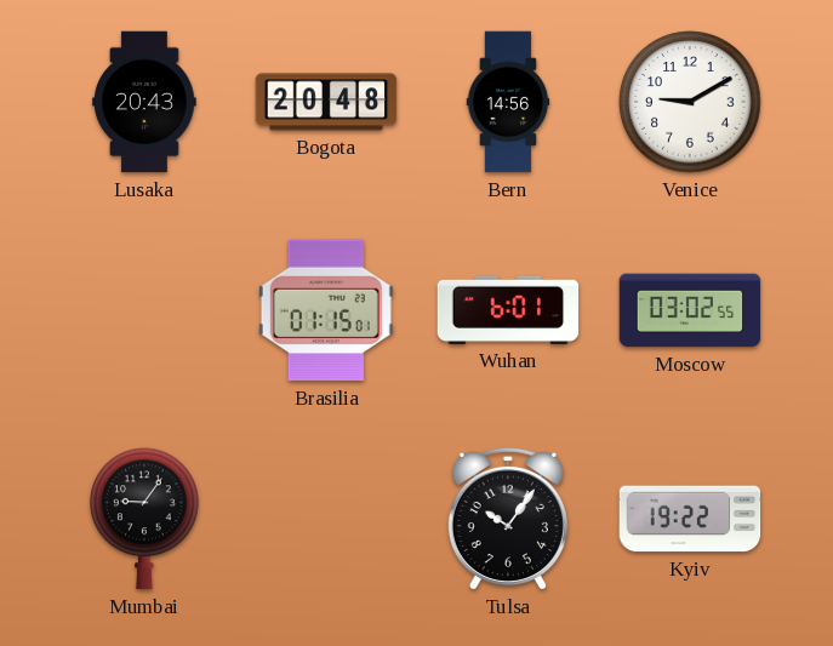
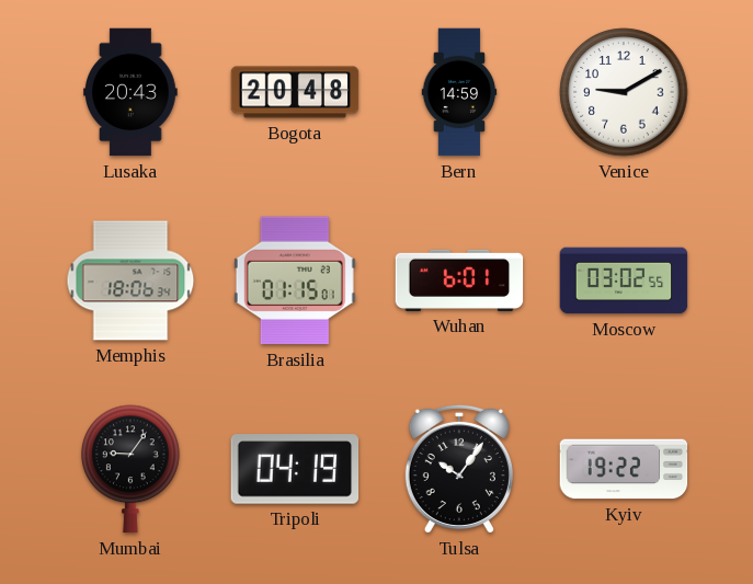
Bern: 14:56 -> 14:59
Memphis: none -> 18:06
Tripoli: none -> 04:19
